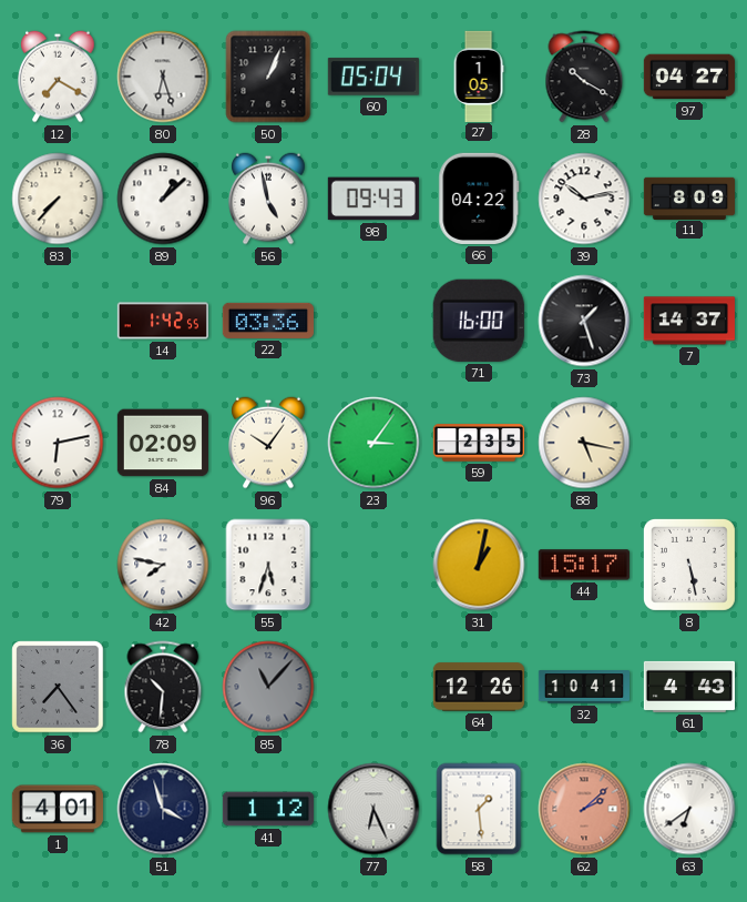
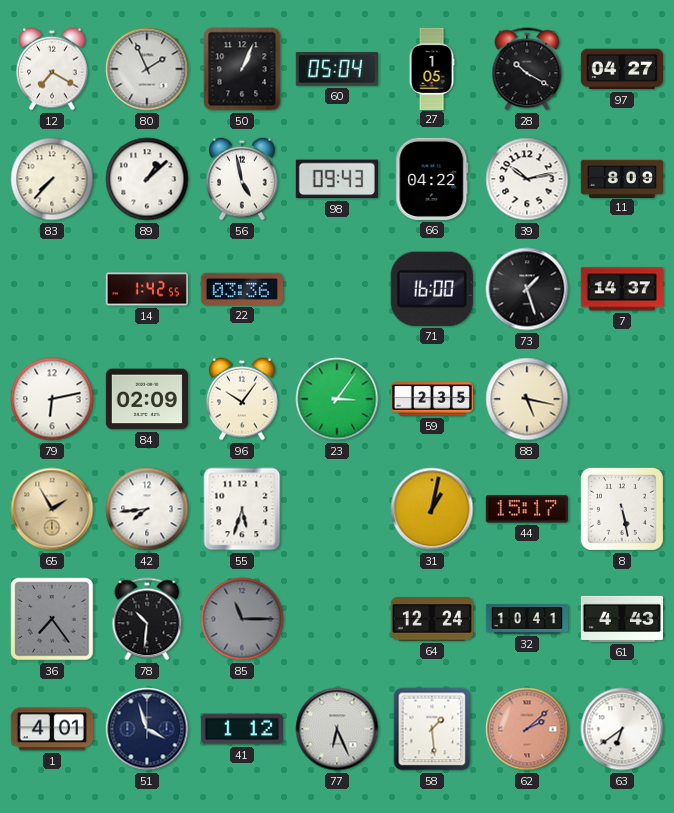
80: 6:27 -> 1:56
65: none -> 1:55
42: 7:47 -> 7:44
85: 11:07 -> 11:15
64: 12:26 -> 12:24
